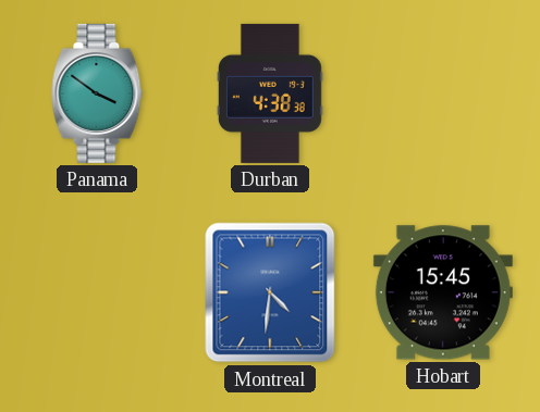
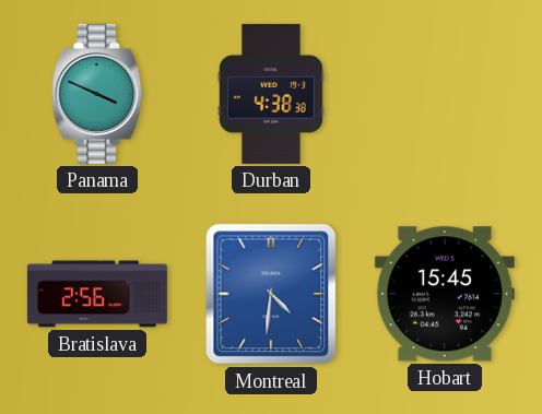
Panama: 3:51 -> 3:49
Bratislava: none -> 2:56
